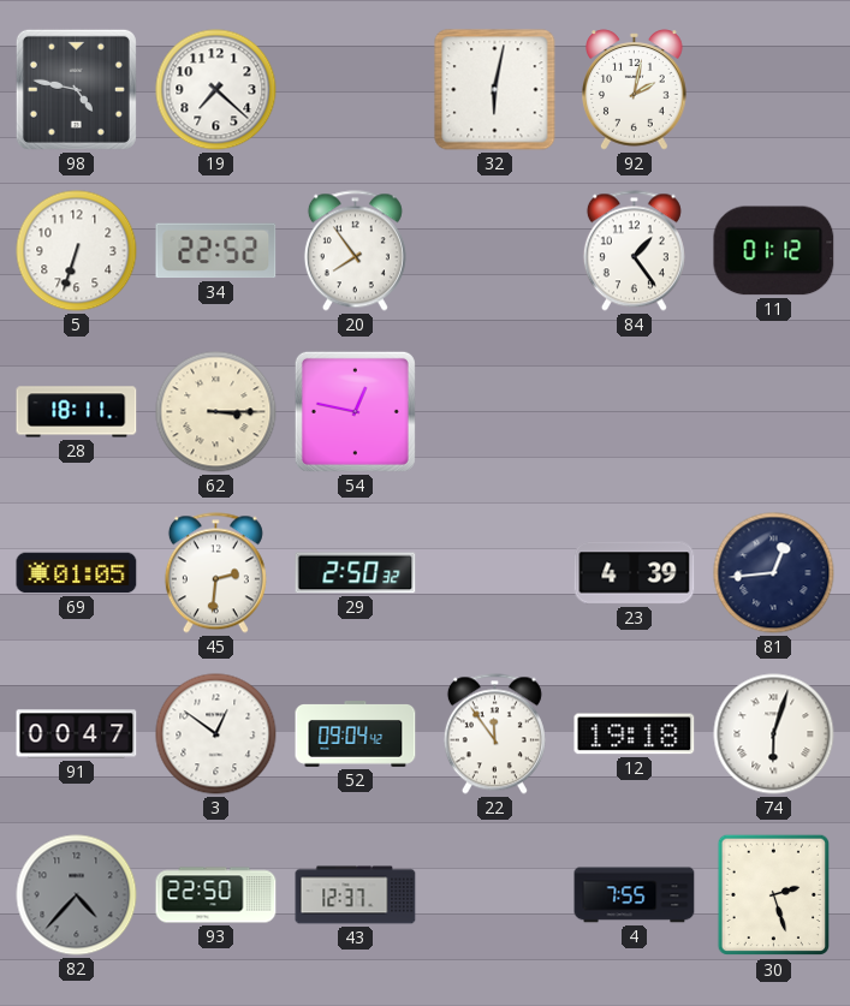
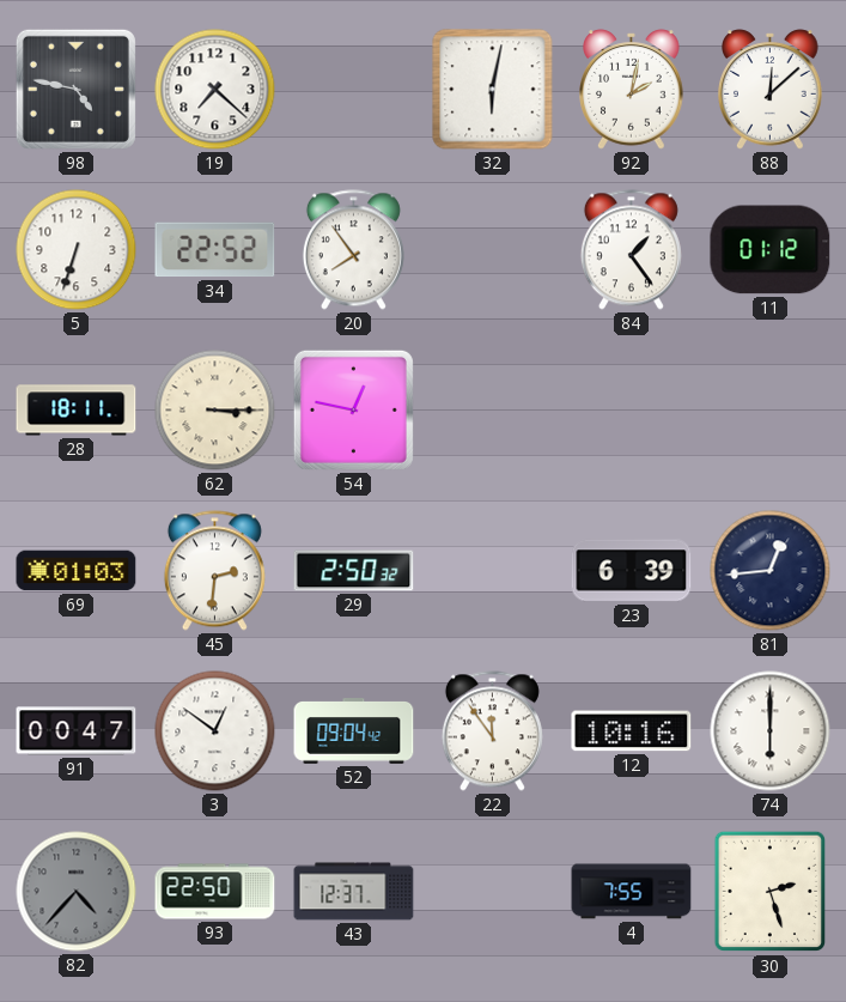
88: none -> 12:08
69: 01:05 -> 01:03
23: 4:39 -> 6:39
12: 19:18 -> 10:16
74: 6:03 -> 6:00
